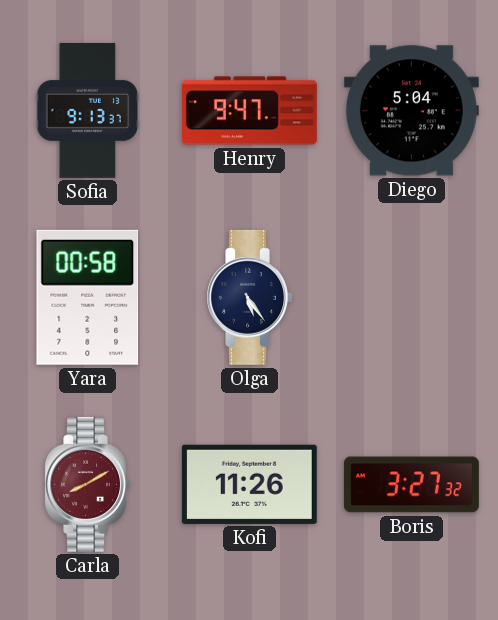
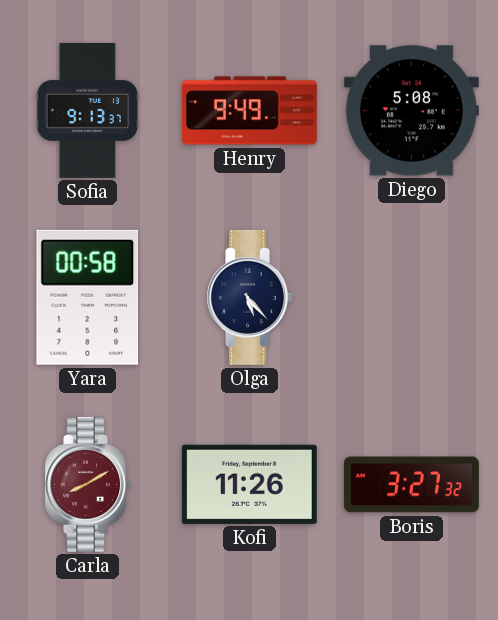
Henry: 9:47 -> 9:49
Diego: 5:04 -> 5:08
Olga: 5:24 -> 5:23
